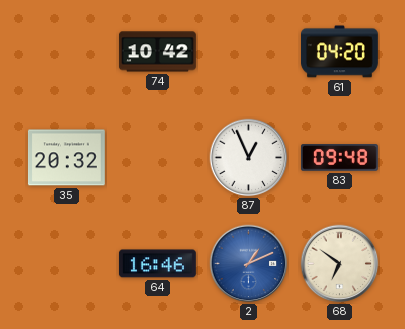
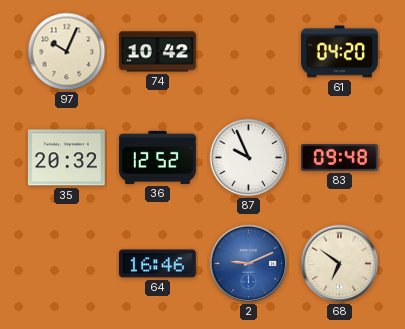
97: none -> 10:04
36: none -> 12:52
87: 12:56 -> 9:56
2: 1:11 -> 9:11
